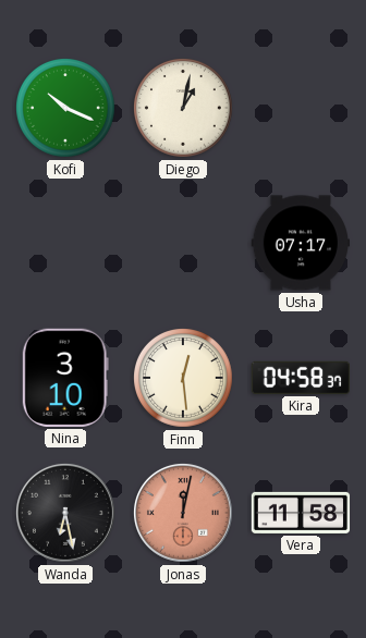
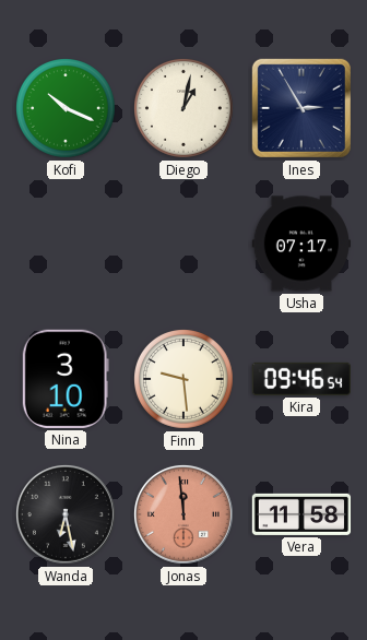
Ines: none -> 2:55
Finn: 12:29 -> 9:29
Kira: 04:58 -> 09:46
Jonas: 12:02 -> 11:59
